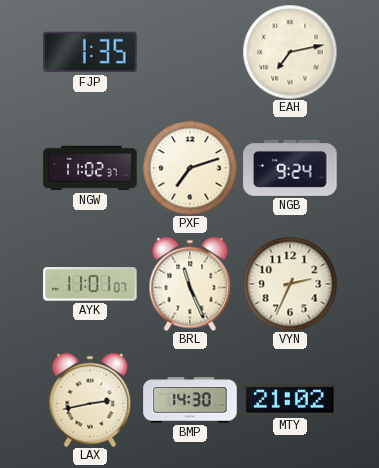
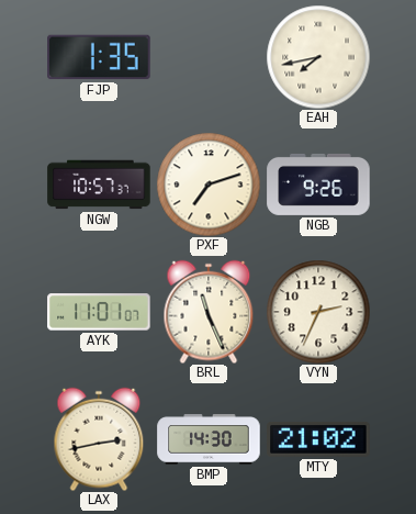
EAH: 7:13 -> 7:43
NGW: 11:02 -> 10:57
NGB: 9:24 -> 9:26
